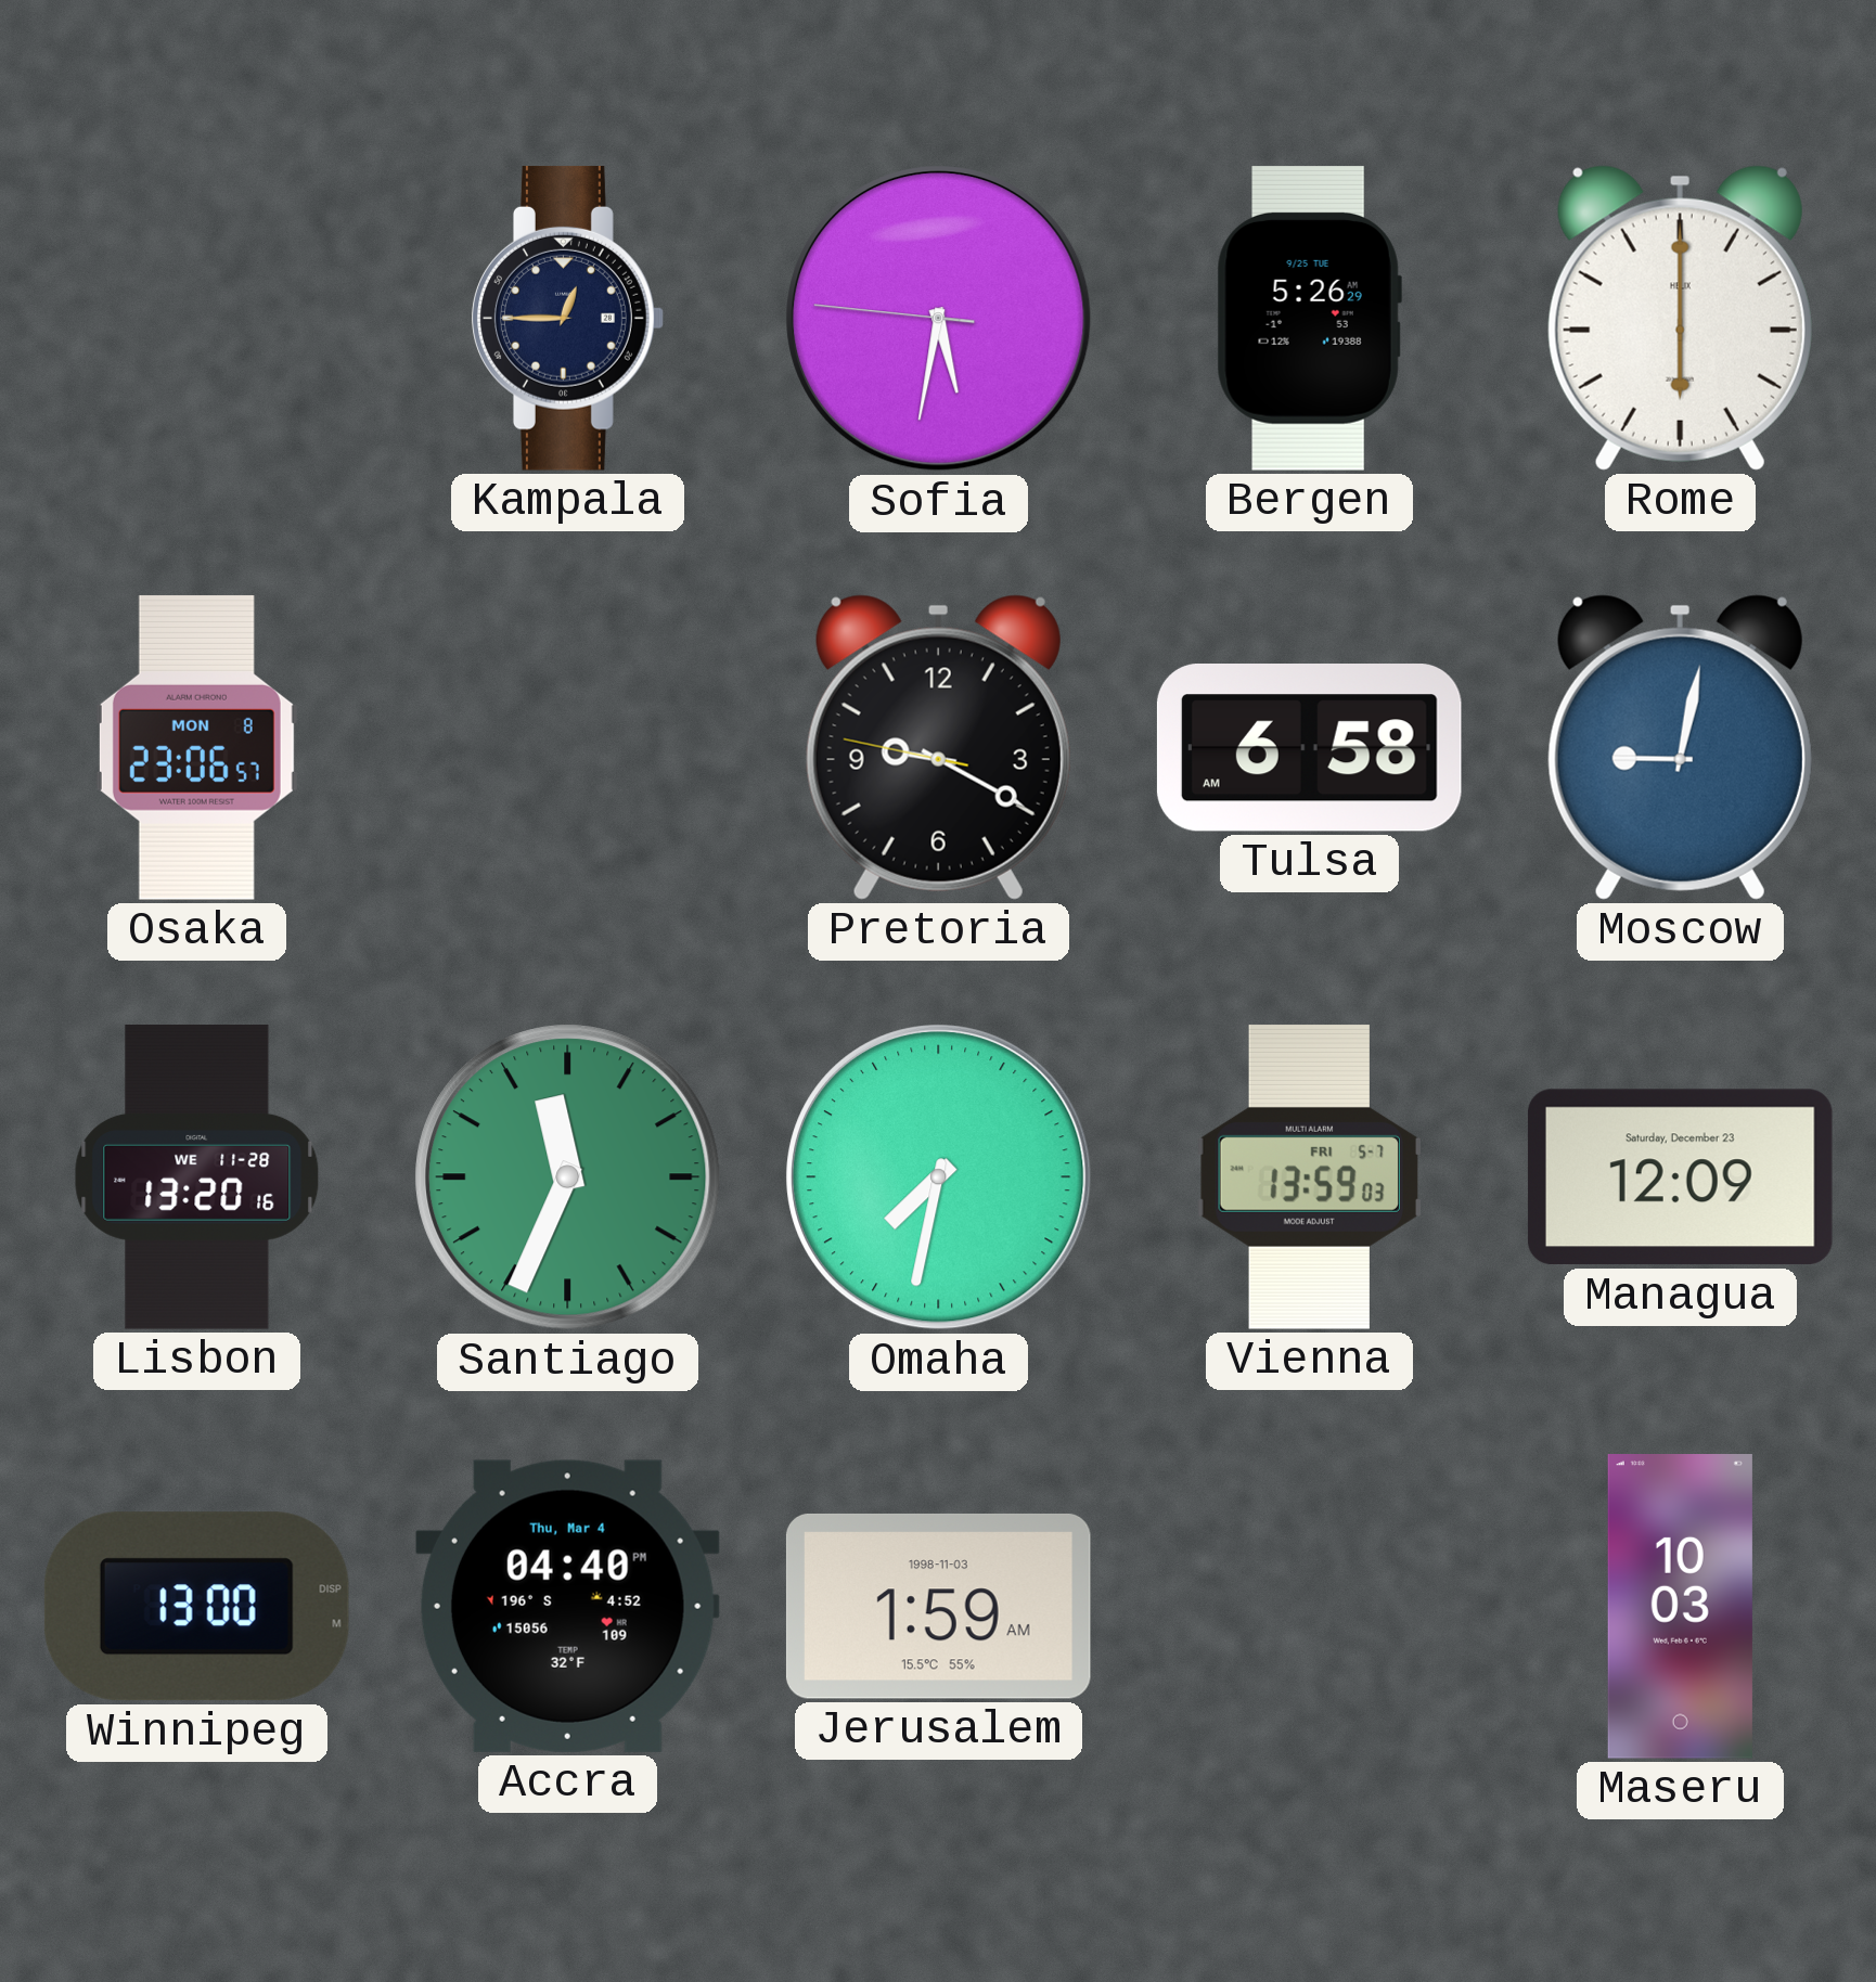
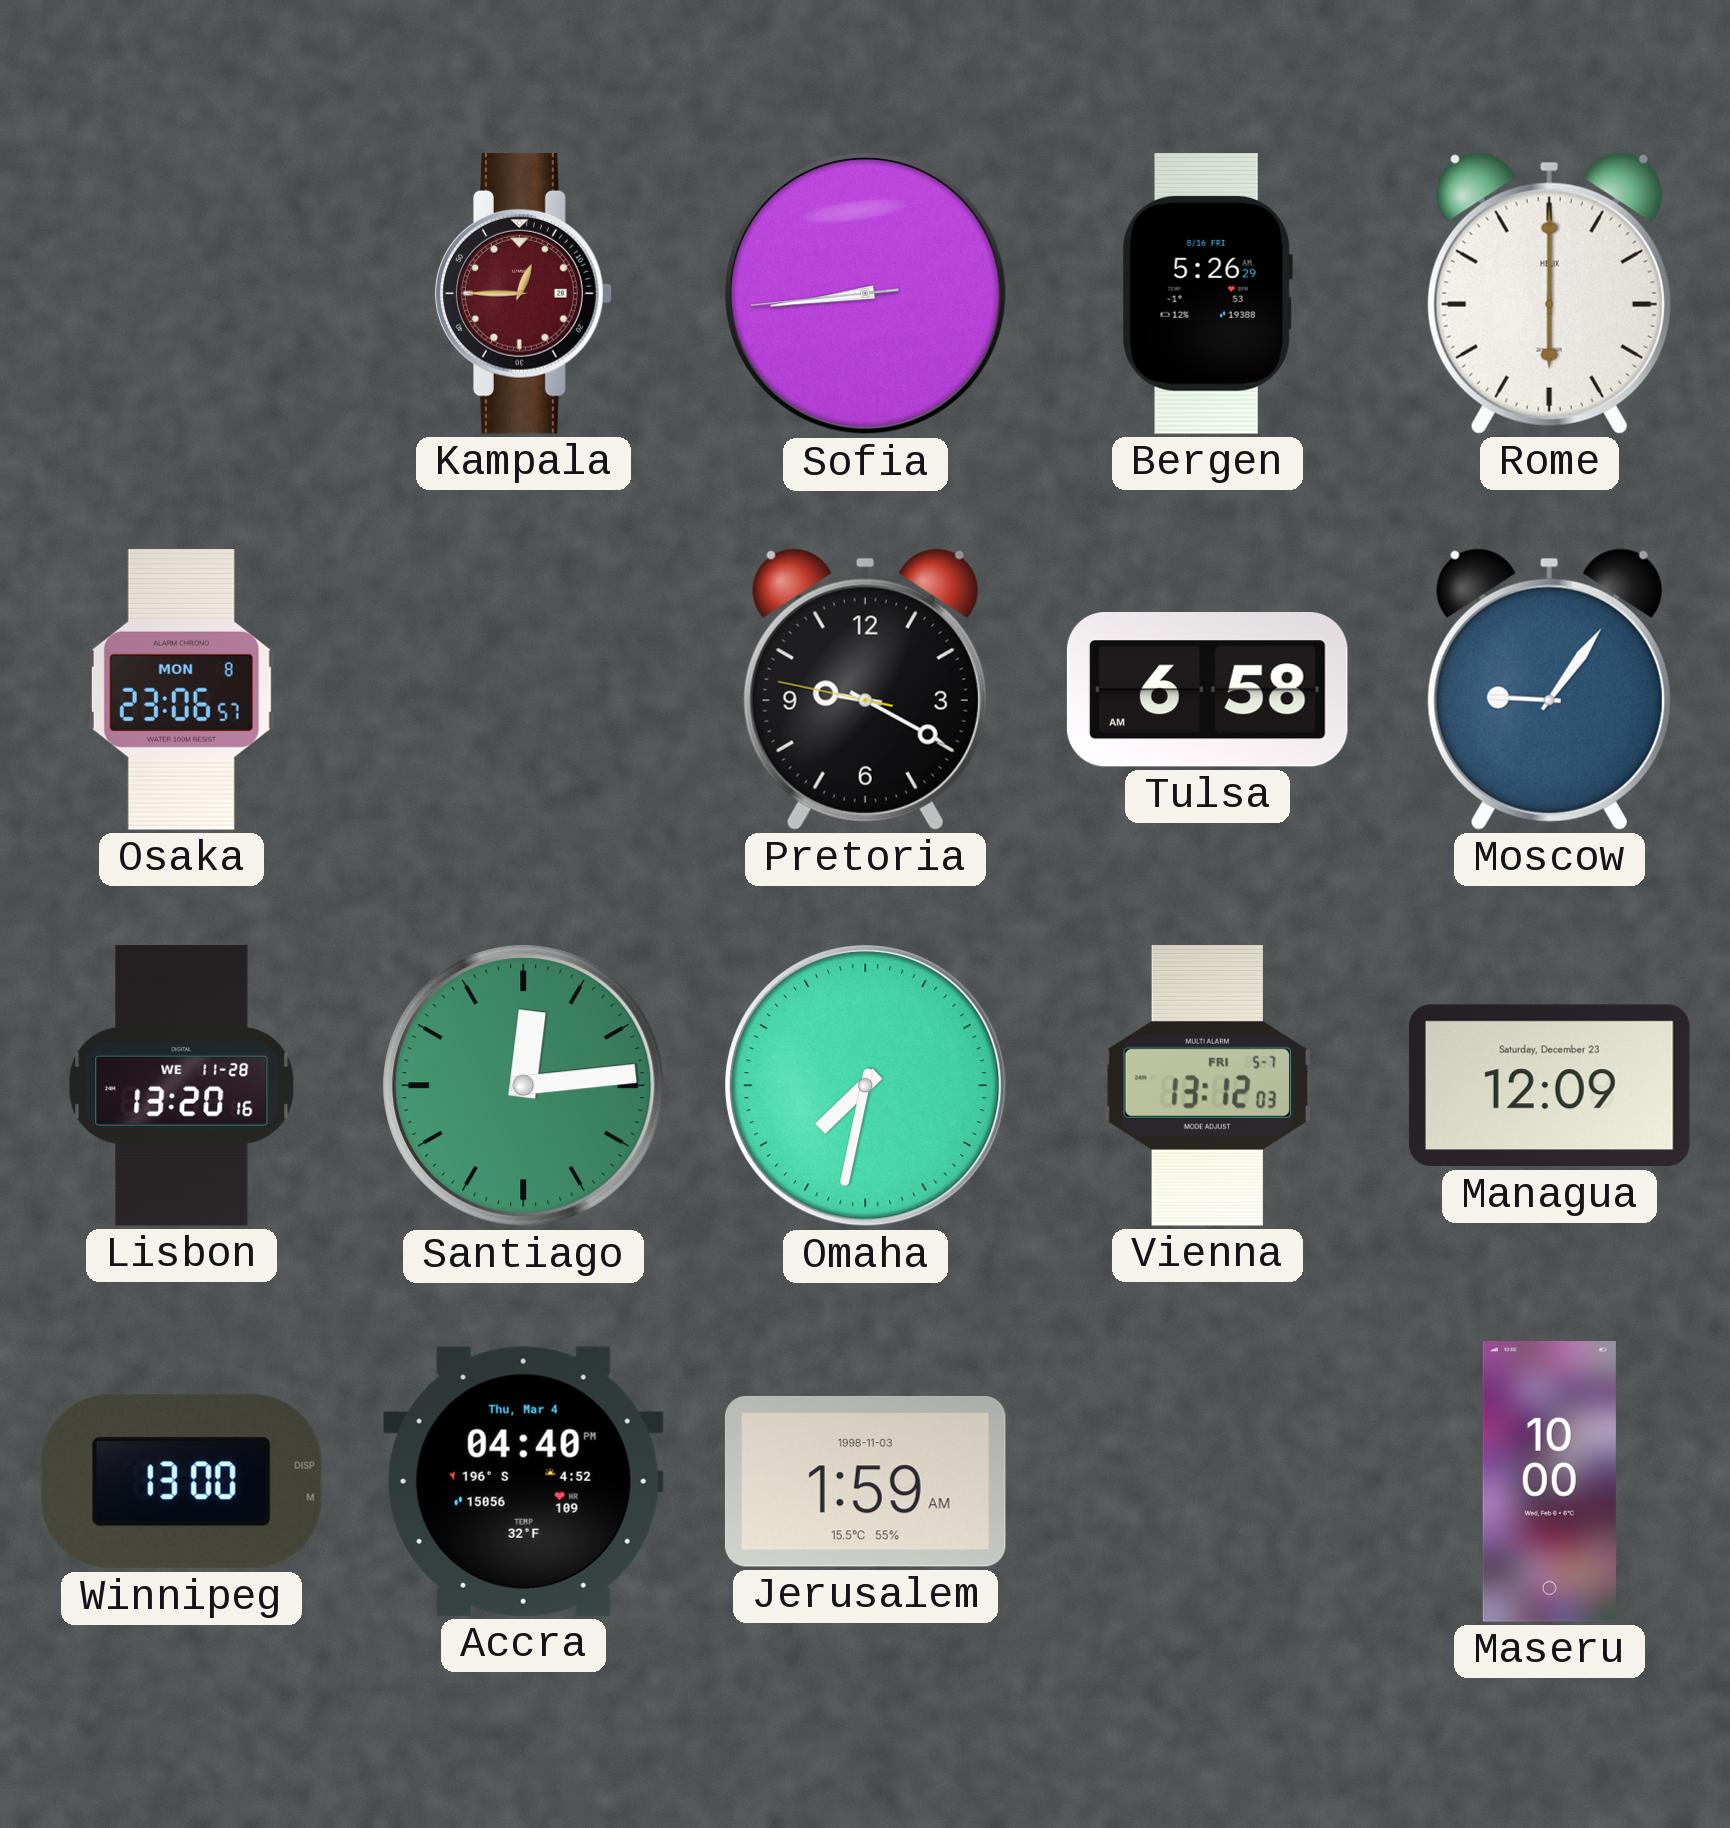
Kampala dial: navy -> burgundy
Sofia: 5:31 -> 8:43
Bergen date: 9/25 TUE -> 8/16 FRI
Moscow: 9:02 -> 9:06
Santiago: 11:34 -> 12:14
Vienna: 13:59 -> 13:12
Maseru: 10:03 -> 10:00
